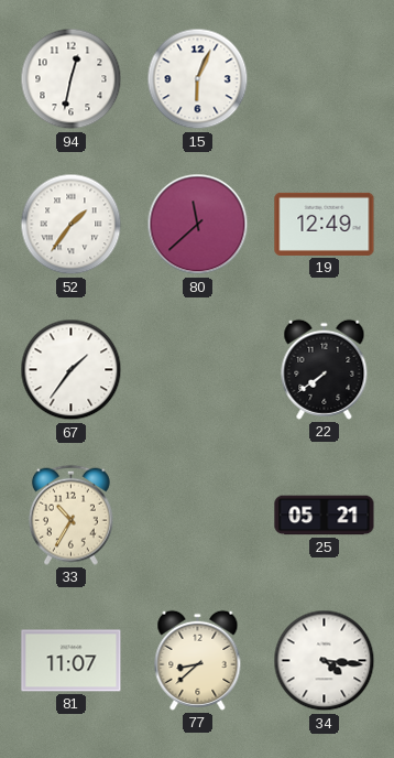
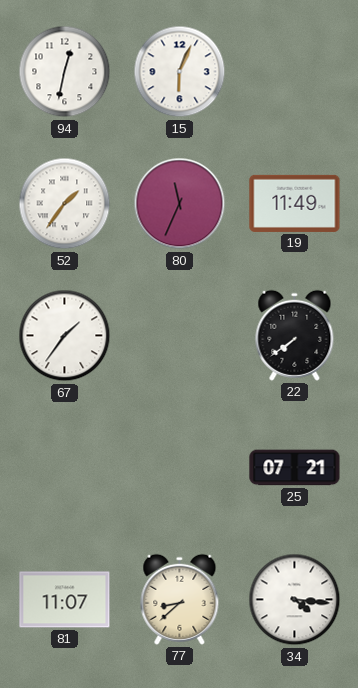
80: 11:38 -> 11:34
19: 12:49 -> 11:49
33: 10:35 -> none
25: 05:21 -> 07:21
